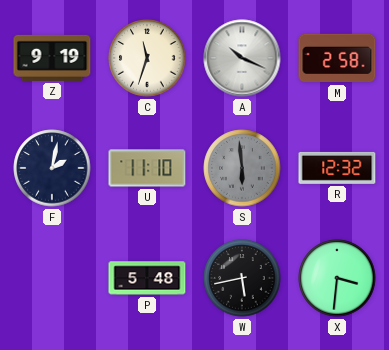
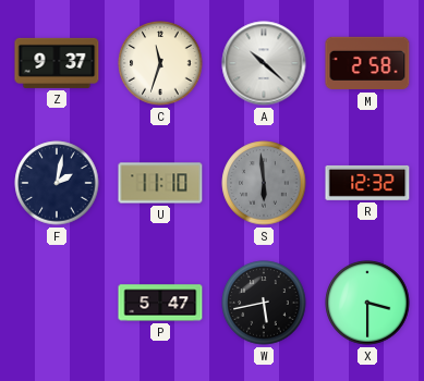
Z: 9:19 -> 9:37
A: 10:19 -> 10:22
P: 5:48 -> 5:47
X: 3:31 -> 3:30
